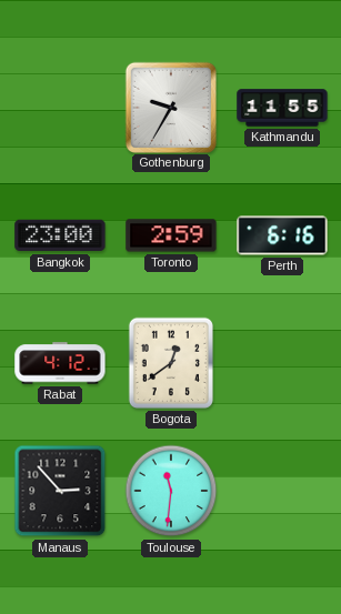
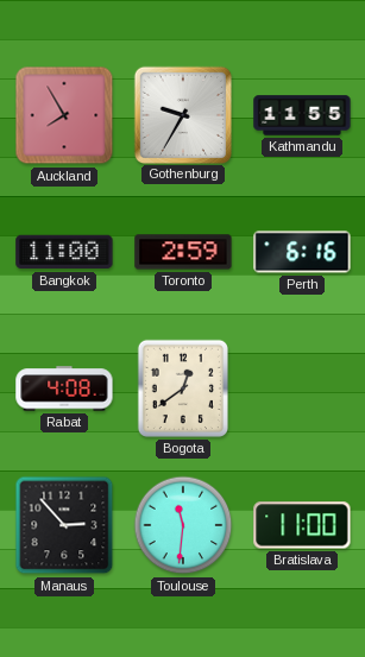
Auckland: none -> 7:55
Bangkok: 23:00 -> 11:00
Rabat: 4:12 -> 4:08
Bratislava: none -> 11:00
